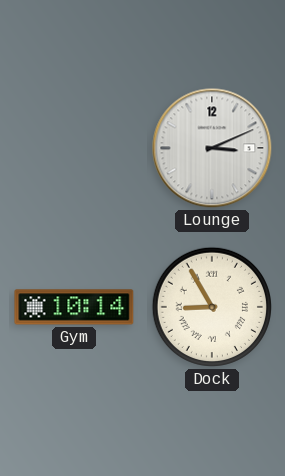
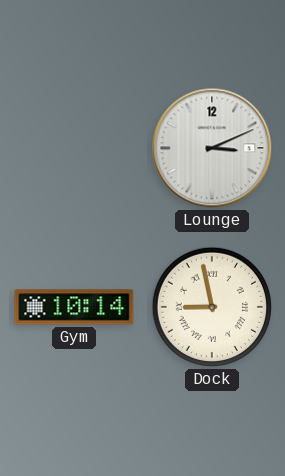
Dock: 8:55 -> 8:58
